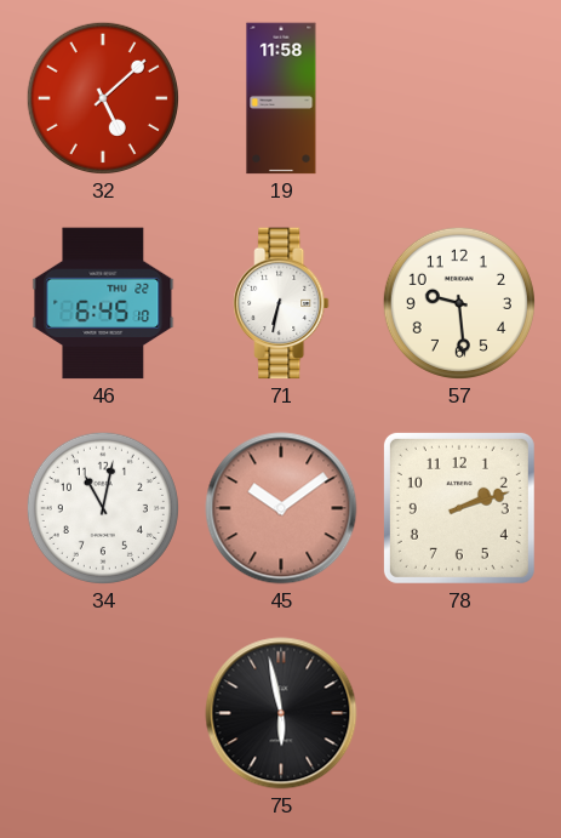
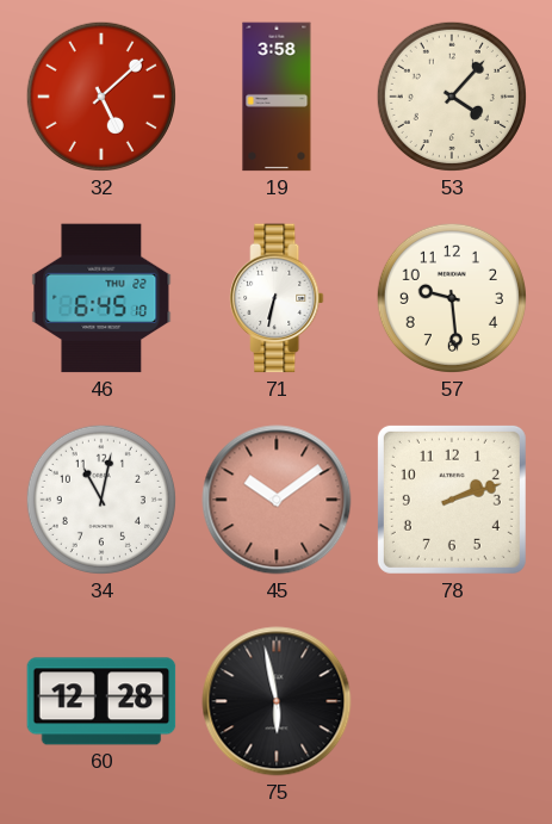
19: 11:58 -> 3:58
53: none -> 4:07
60: none -> 12:28
